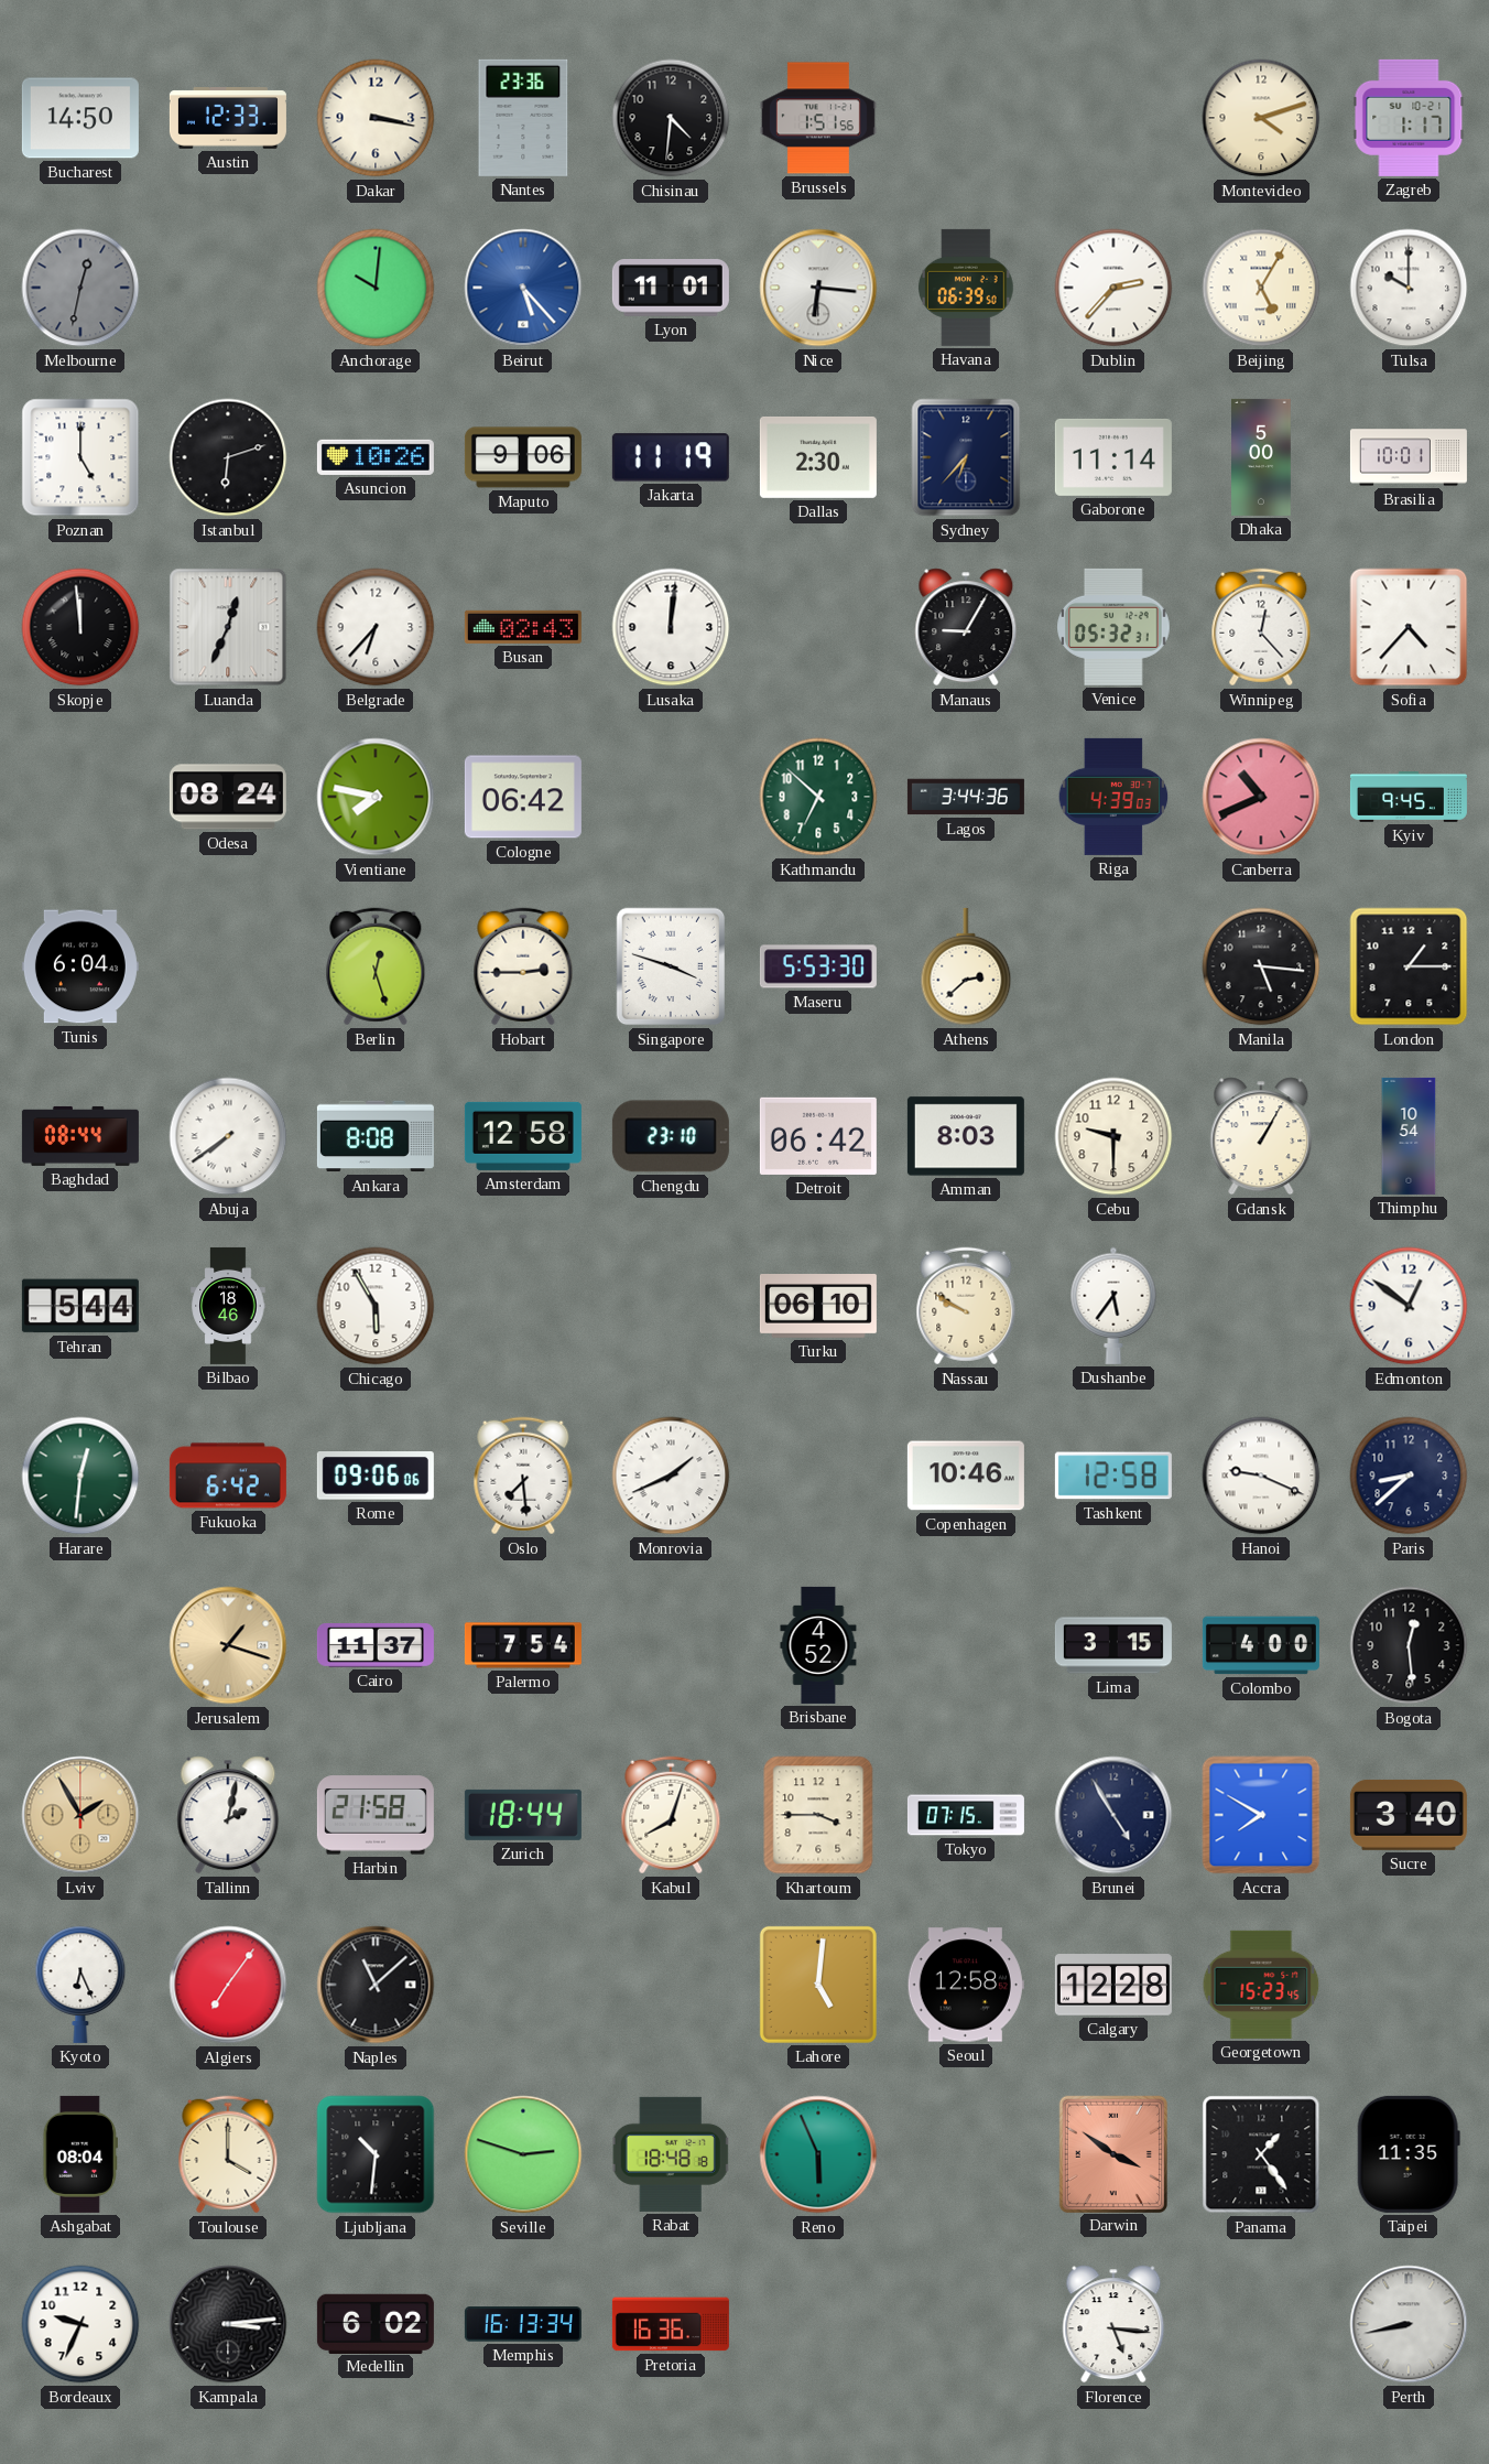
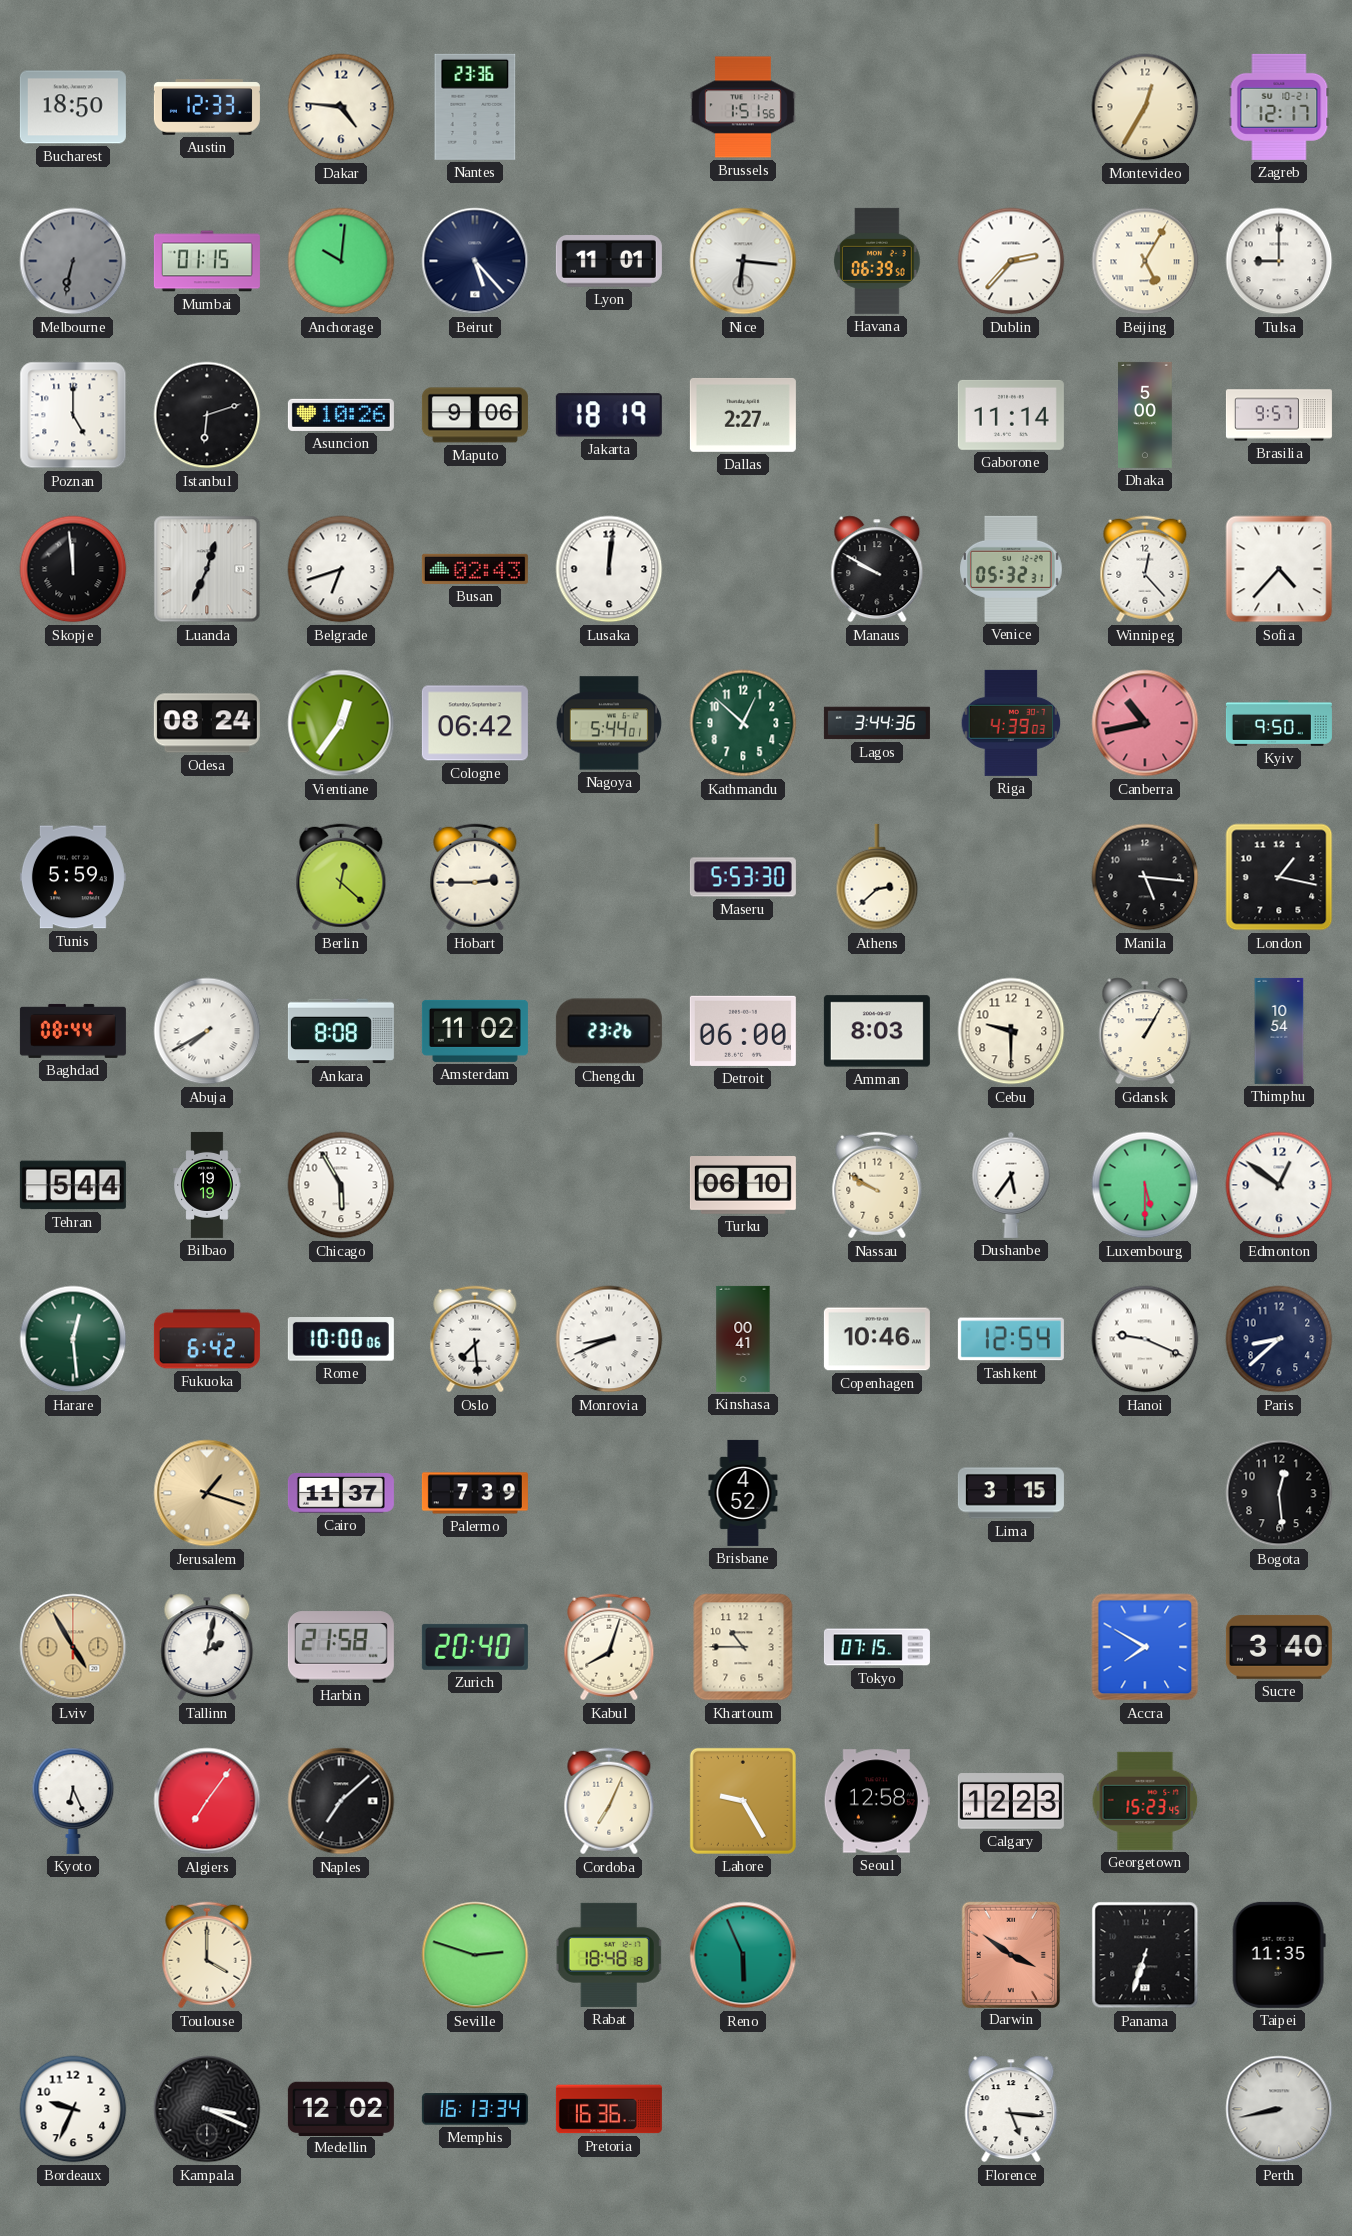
Bucharest: 14:50 -> 18:50
Dakar: 3:17 -> 4:46
Chisinau: 4:31 -> none
Montevideo: 4:12 -> 12:35
Zagreb: 1:17 -> 12:17
Melbourne: 12:32 -> 6:32
Mumbai: none -> 01:15
Beirut dial: blue -> navy
Tulsa: 10:00 -> 9:00
Jakarta: 11:19 -> 18:19
Dallas: 2:30 -> 2:27
Sydney: 6:37 -> none
Brasilia: 10:01 -> 9:57
Belgrade: 6:37 -> 6:42
Manaus: 9:05 -> 9:50
Vientiane: 7:47 -> 12:36
Nagoya: none -> 5:44
Kathmandu: 6:52 -> 12:52
Canberra: 10:41 -> 10:43
Kyiv: 9:45 -> 9:50
Tunis: 6:04 -> 5:59
Berlin: 12:27 -> 12:22
Singapore: 3:48 -> none
London: 1:15 -> 1:17
Abuja: 7:39 -> 7:40
Amsterdam: 12:58 -> 11:02
Chengdu: 23:10 -> 23:26
Detroit: 06:42 -> 06:00
Bilbao: 18:46 -> 19:19
Luxembourg: none -> 5:30
Harare: 12:31 -> 12:29
Rome: 09:06 -> 10:00
Monrovia: 1:41 -> 8:41
Kinshasa: none -> 00:41
Tashkent: 12:58 -> 12:54
Palermo: 7:54 -> 7:39
Colombo: 4:00 -> none
Lviv: 1:55 -> 4:55
Zurich: 18:44 -> 20:40
Khartoum: 3:45 -> 10:45
Brunei: 4:55 -> none
Naples: 11:08 -> 7:08
Cordoba: none -> 7:04
Lahore: 5:01 -> 9:25
Calgary: 12:28 -> 12:23
Ashgabat: 08:04 -> none
Ljubljana: 10:31 -> none
Panama: 1:24 -> 6:33
Kampala: 3:14 -> 3:19
Medellin: 6:02 -> 12:02
